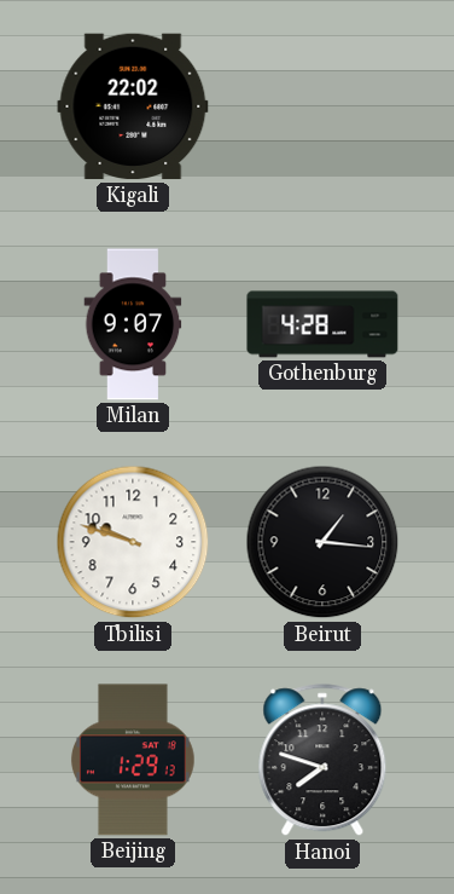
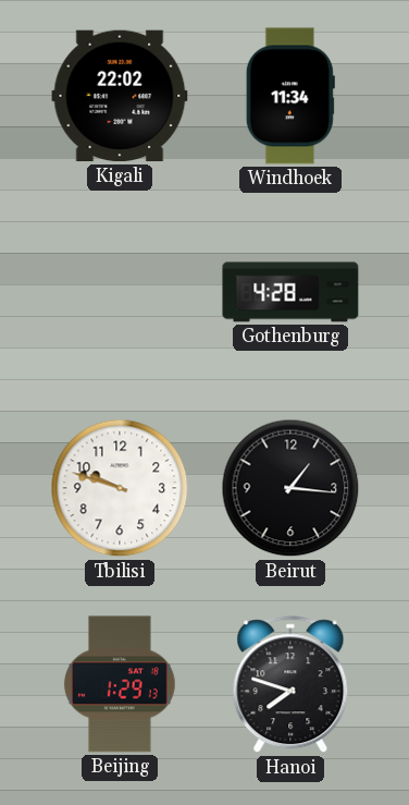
Windhoek: none -> 11:34
Milan: 9:07 -> none
